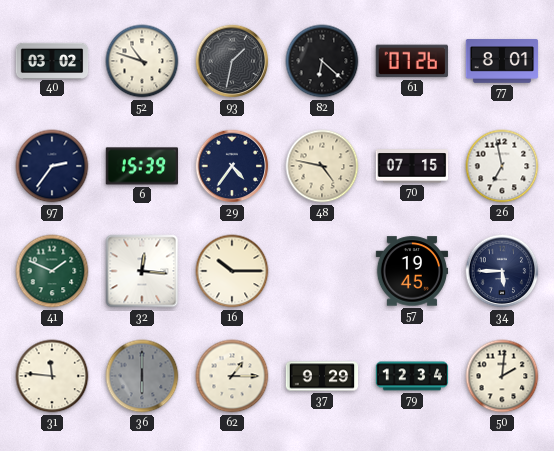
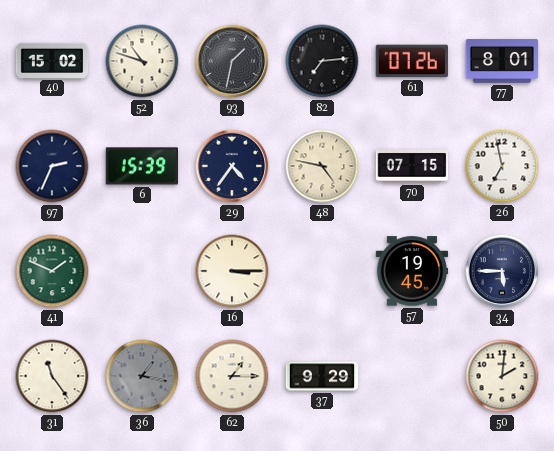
40: 03:02 -> 15:02
82: 6:22 -> 7:14
97: 2:36 -> 2:34
32: 12:16 -> none
16: 10:15 -> 3:15
31: 11:46 -> 11:24
36: 6:00 -> 1:17
79: 12:34 -> none
